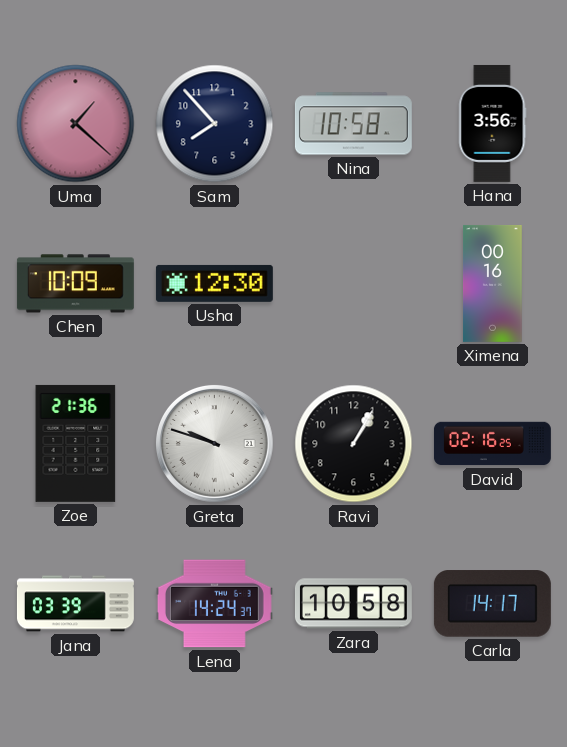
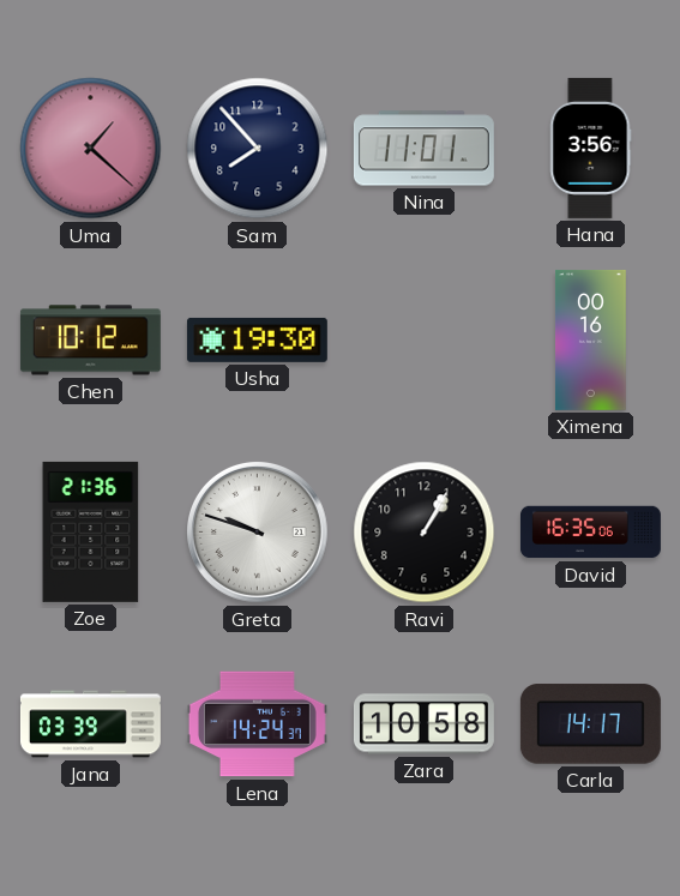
Nina: 10:58 -> 11:01
Chen: 10:09 -> 10:12
Usha: 12:30 -> 19:30
David: 02:16 -> 16:35
